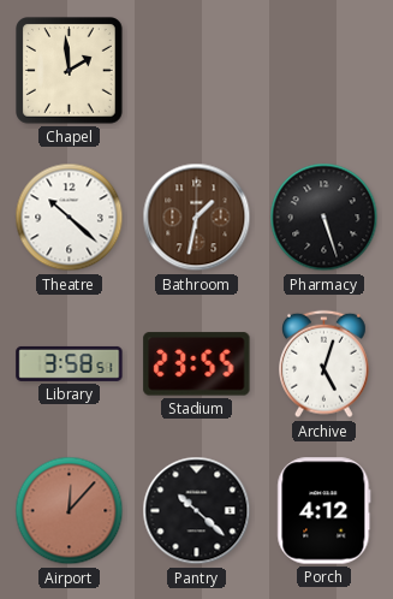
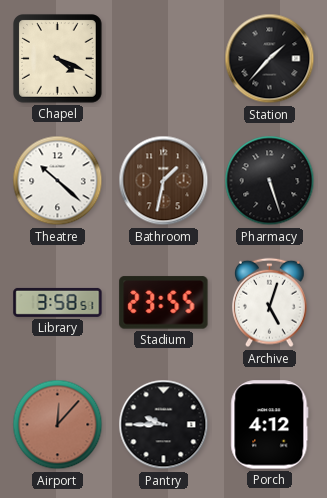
Chapel: 1:59 -> 4:19
Station: none -> 1:37
Pantry: 10:22 -> 9:45
